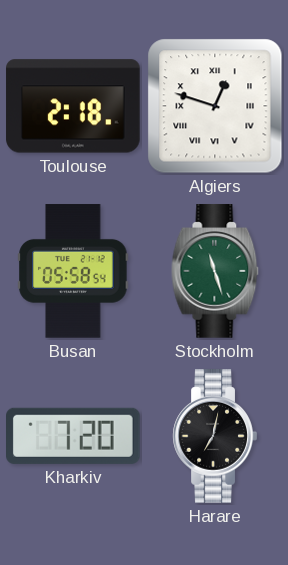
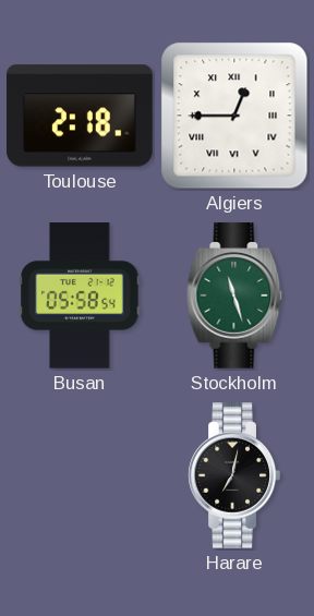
Algiers: 12:48 -> 12:45
Kharkiv: 7:20 -> none
